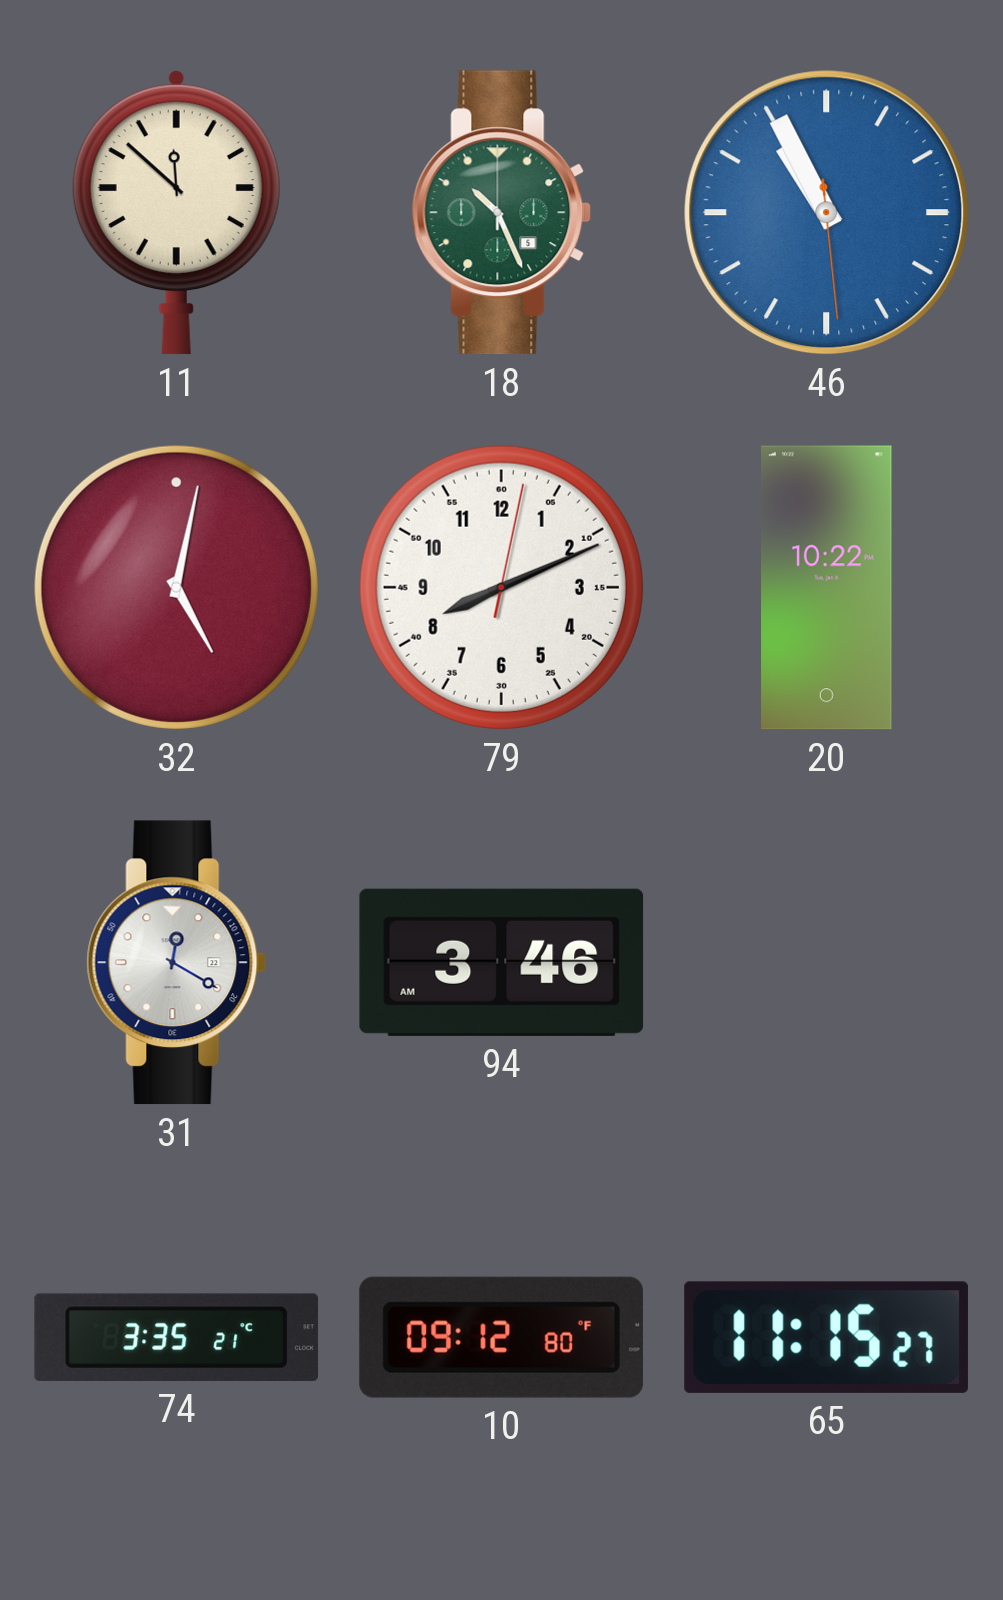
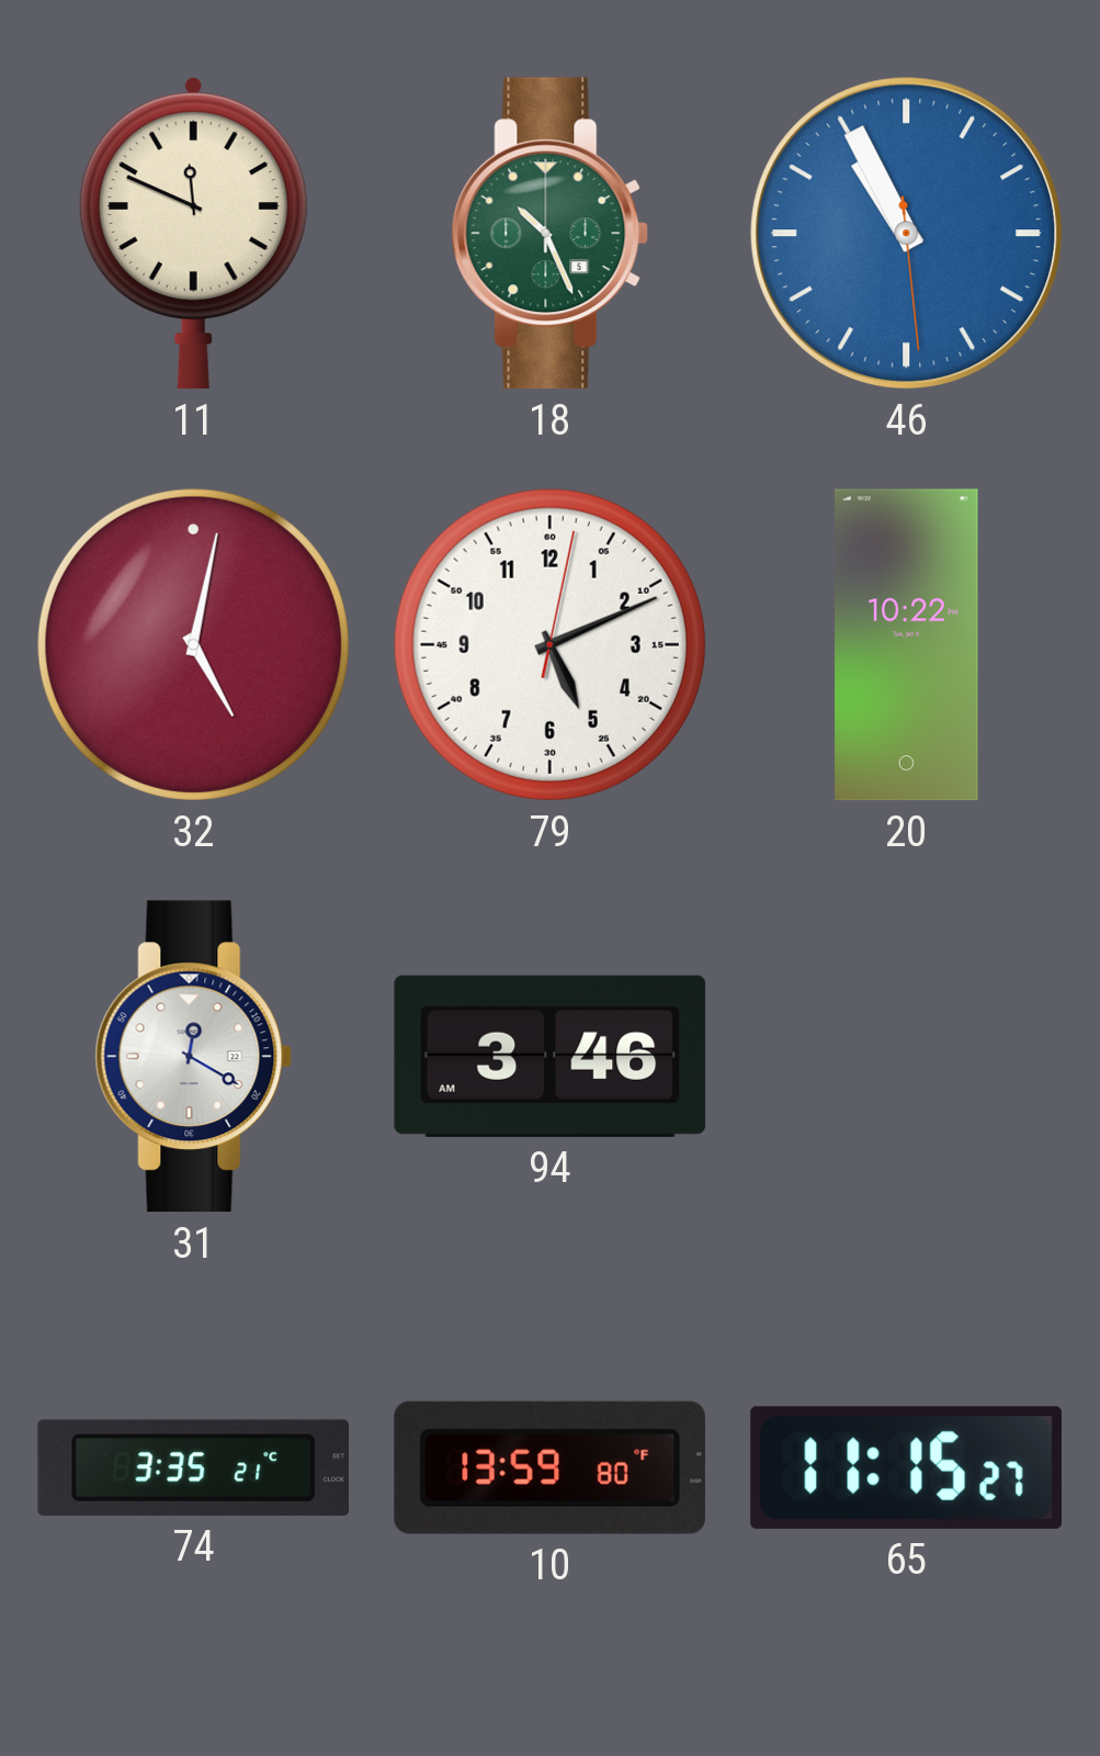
11: 11:52 -> 11:49
79: 8:11 -> 5:11
10: 09:12 -> 13:59
